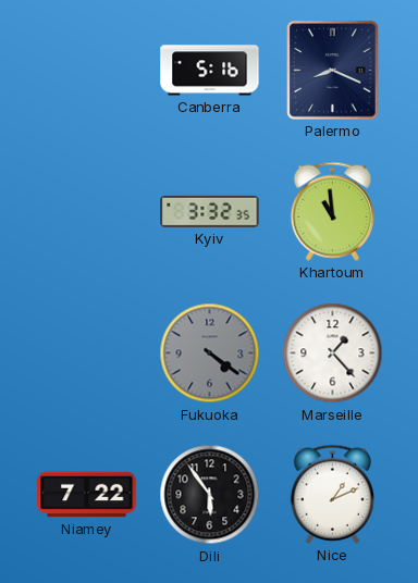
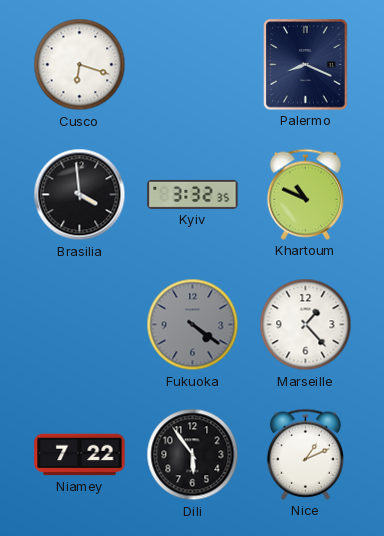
Cusco: none -> 6:18
Canberra: 5:16 -> none
Brasilia: none -> 3:59
Khartoum: 10:59 -> 10:49
